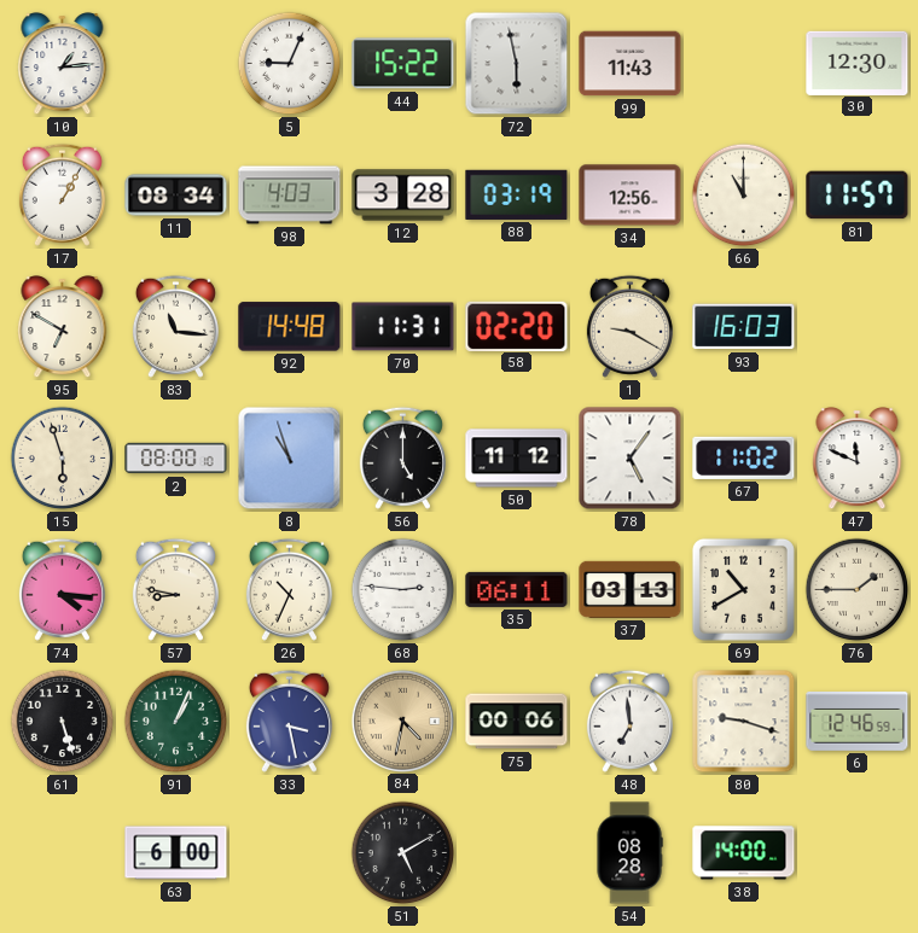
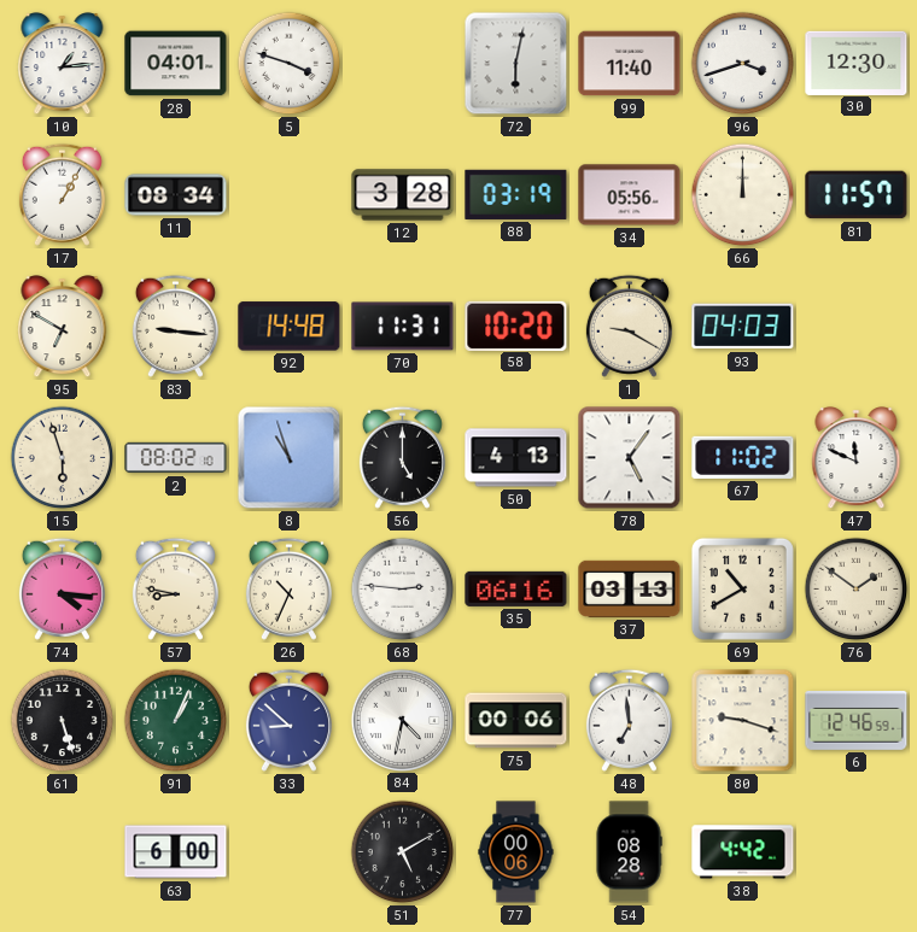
28: none -> 04:01
5: 9:04 -> 3:48
44: 15:22 -> none
72: 5:58 -> 6:02
99: 11:43 -> 11:40
96: none -> 3:42
98: 4:03 -> none
34: 12:56 -> 05:56
66: 11:00 -> 12:00
83: 11:16 -> 9:16
58: 02:20 -> 10:20
93: 16:03 -> 04:03
2: 08:00 -> 08:02
50: 11:12 -> 4:13
35: 06:11 -> 06:16
76: 1:45 -> 1:51
33: 3:28 -> 8:52
84 dial: champagne -> white
77: none -> 00:06
38: 14:00 -> 4:42
